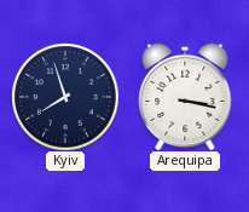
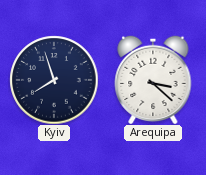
Arequipa: 3:17 -> 3:22
